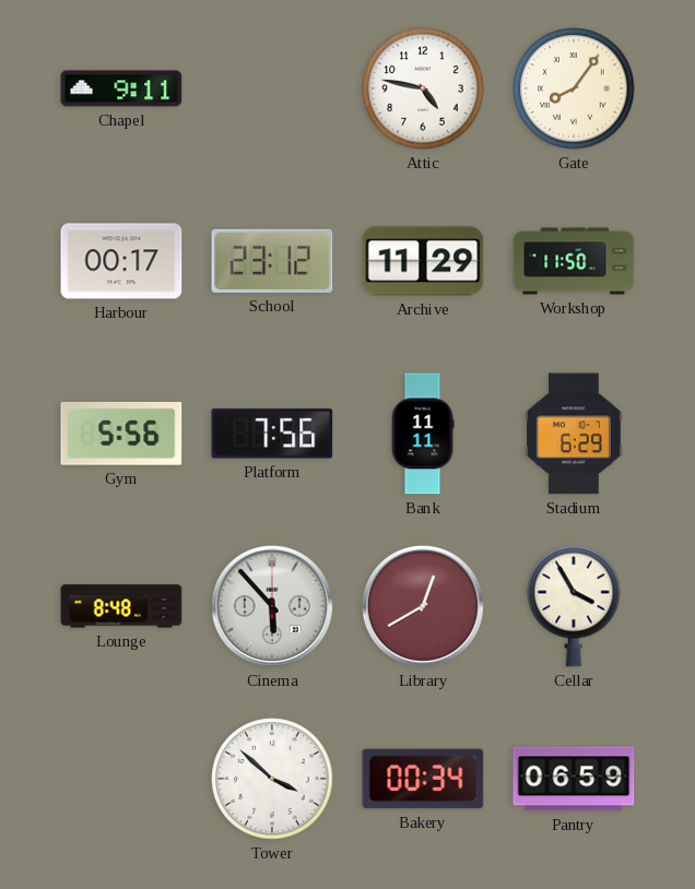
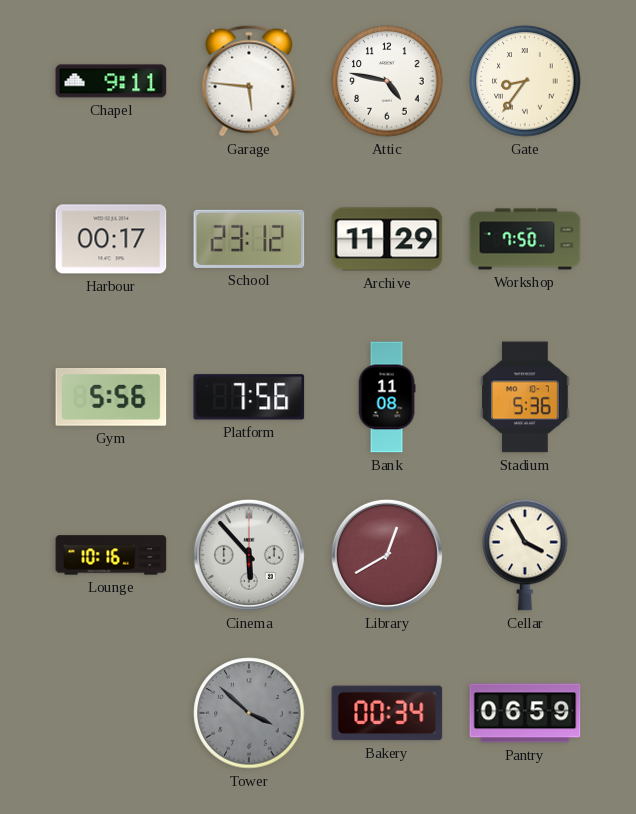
Garage: none -> 5:46
Gate: 8:06 -> 8:36
Workshop: 11:50 -> 7:50
Bank: 11:11 -> 11:08
Stadium: 6:29 -> 5:36
Lounge: 8:48 -> 10:16
Tower dial: white -> grey
